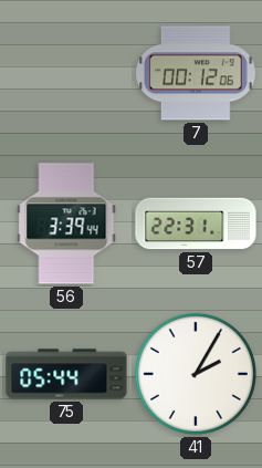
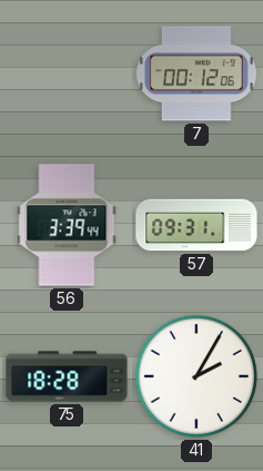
57: 22:31 -> 09:31
75: 05:44 -> 18:28
